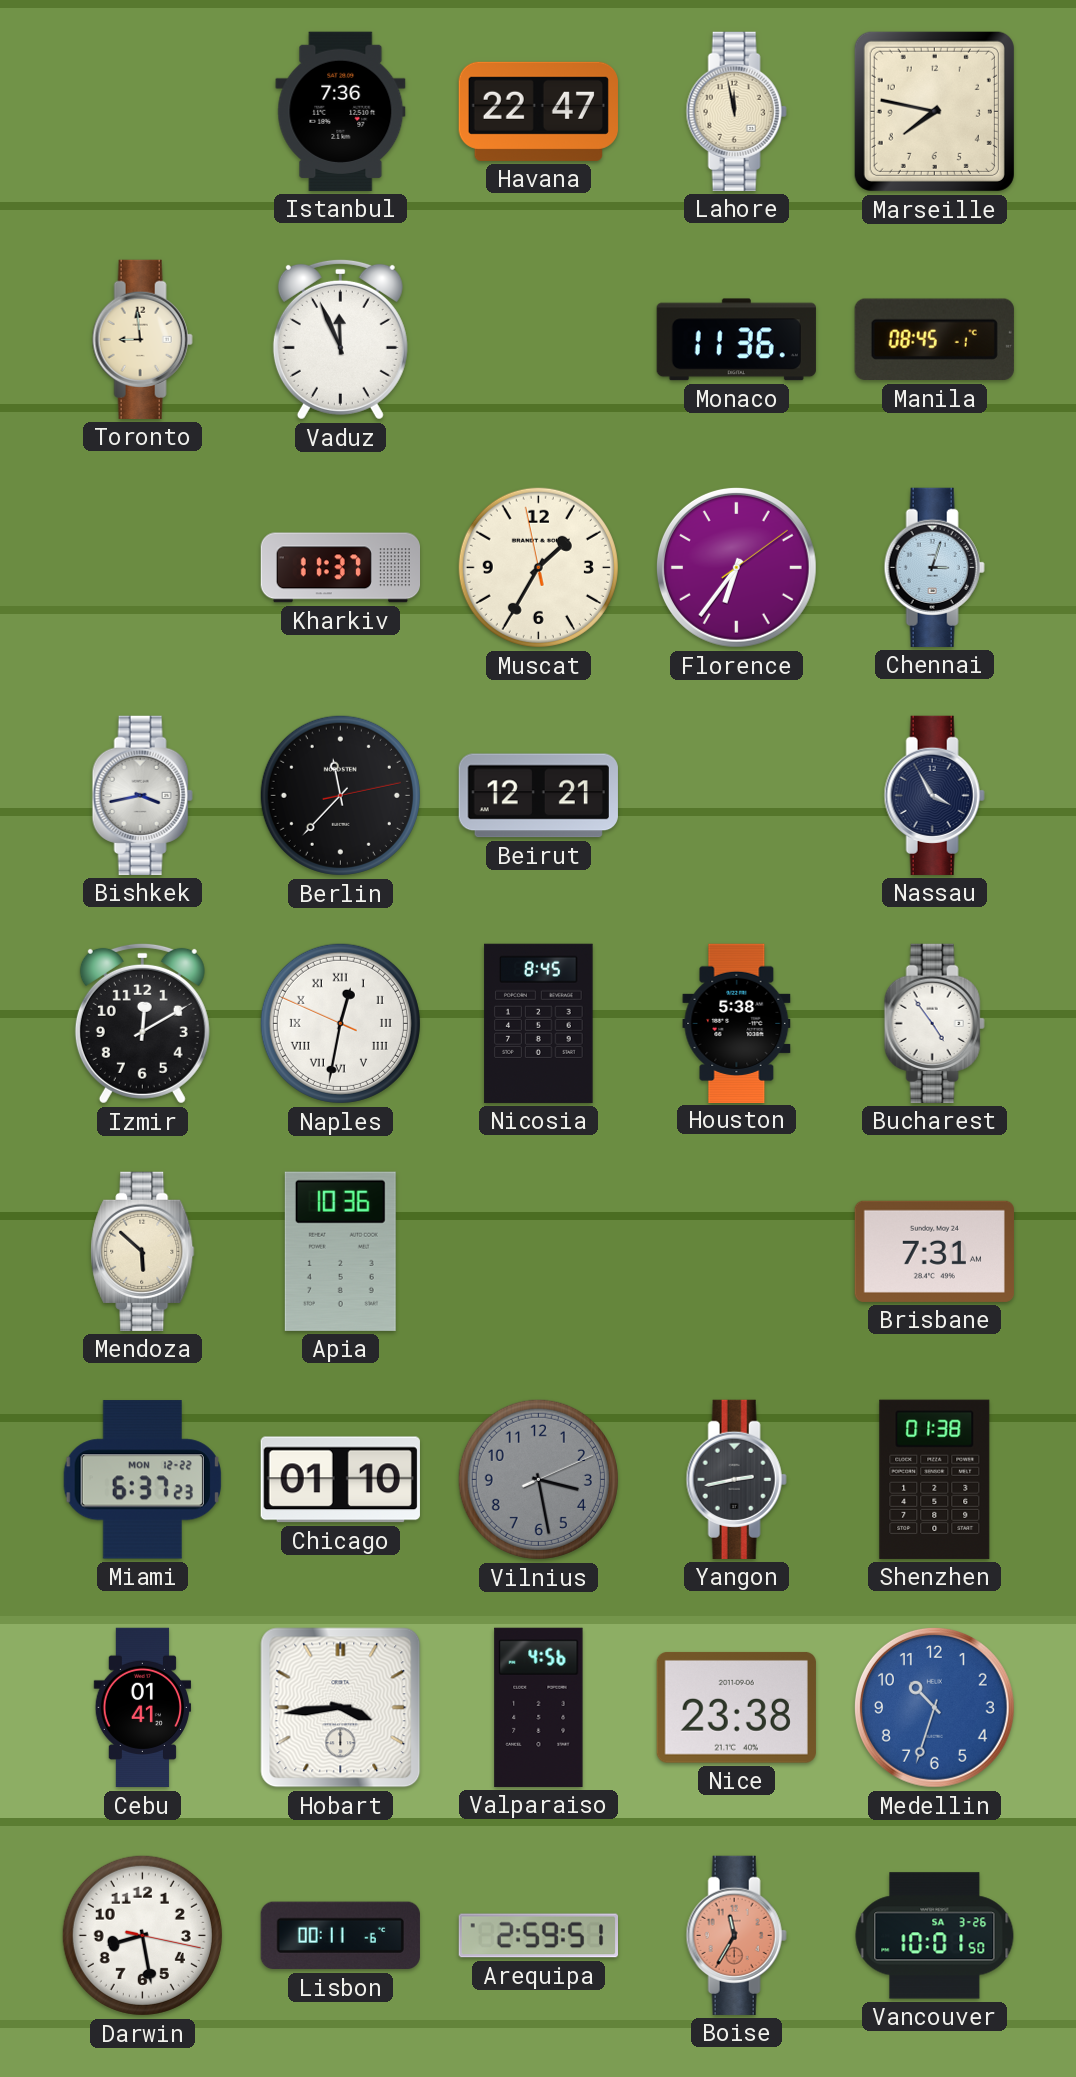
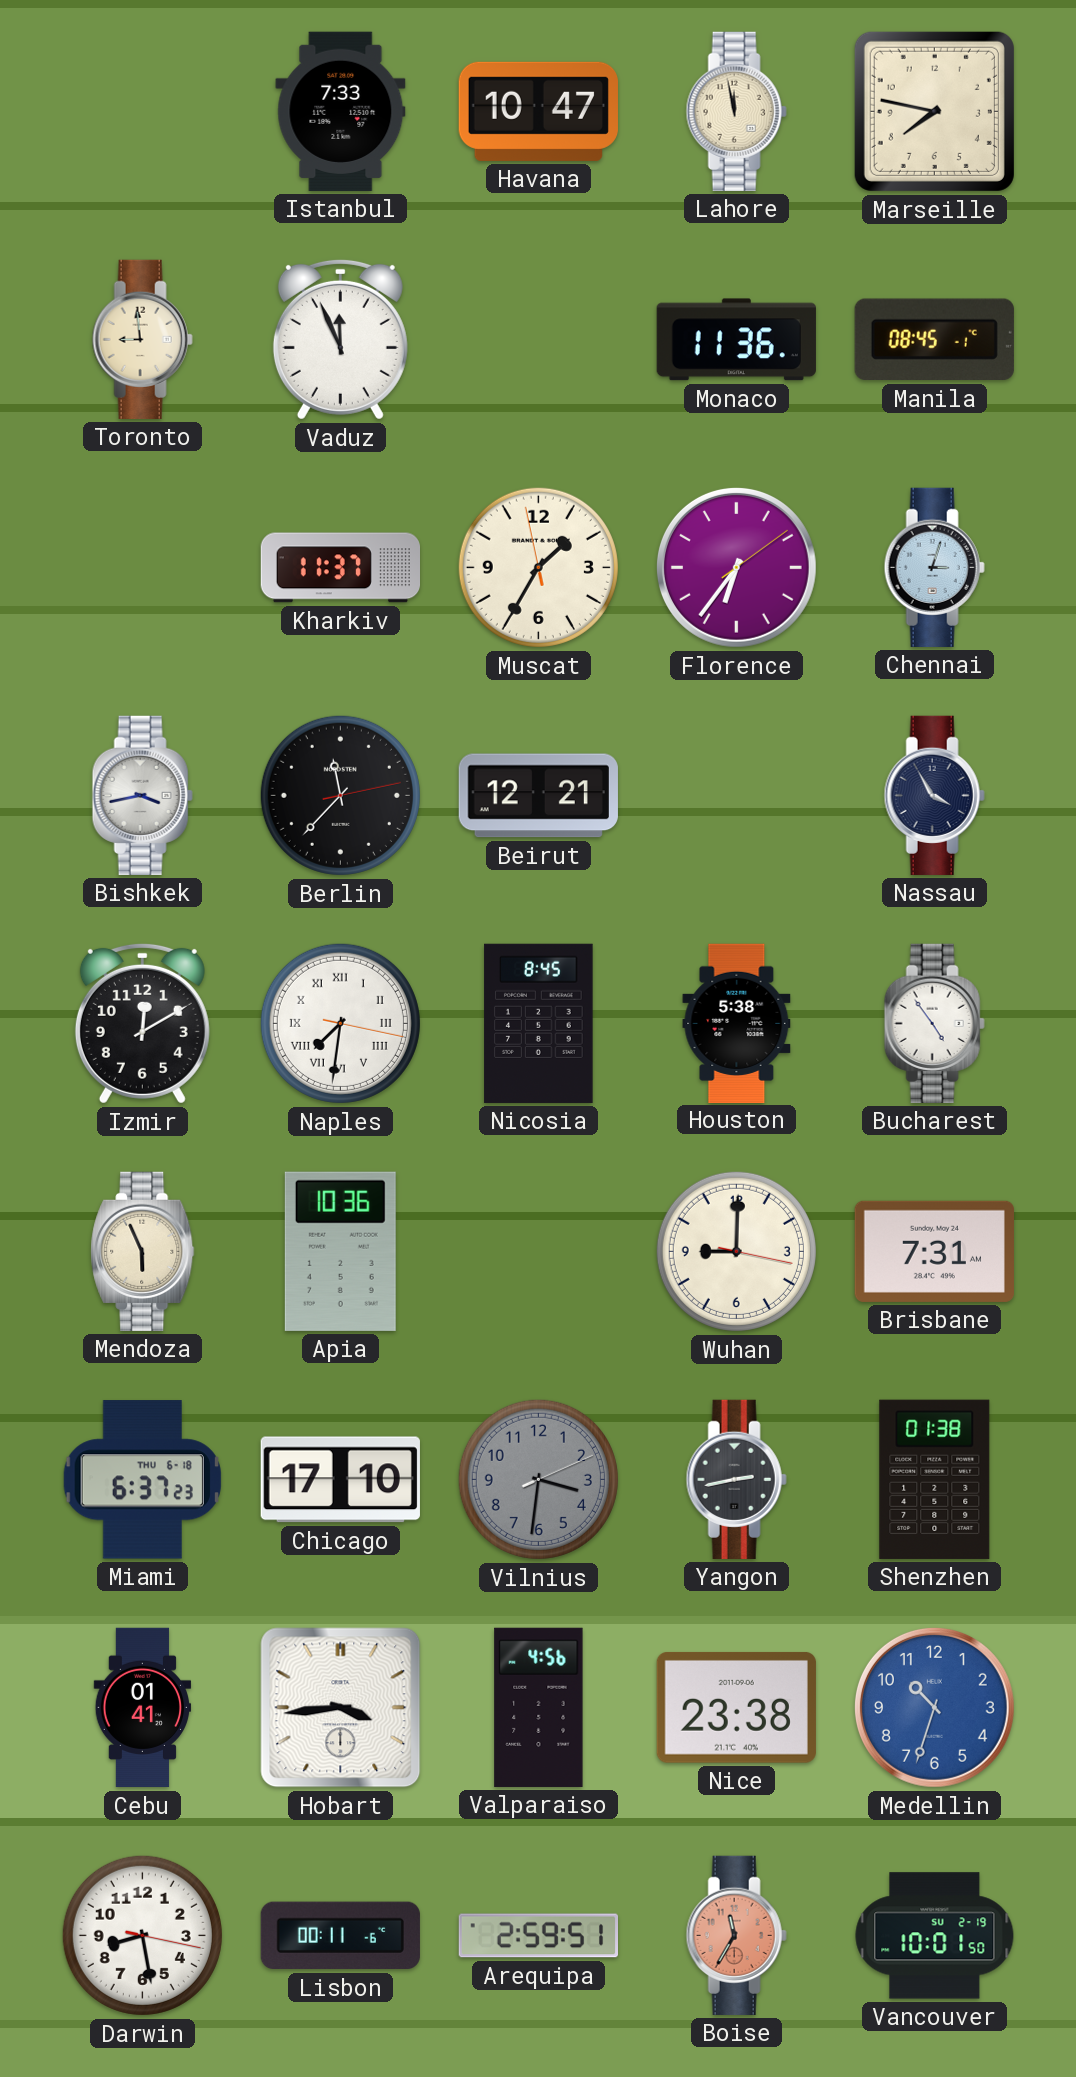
Istanbul: 7:36 -> 7:33
Havana: 22:47 -> 10:47
Naples: 12:31 -> 7:31
Mendoza: 5:52 -> 5:56
Wuhan: none -> 9:00
Miami date: MON 12-22 -> THU 6-18
Chicago: 01:10 -> 17:10
Vilnius: 3:28 -> 3:31
Vancouver date: SA 3-26 -> SU 2-19
